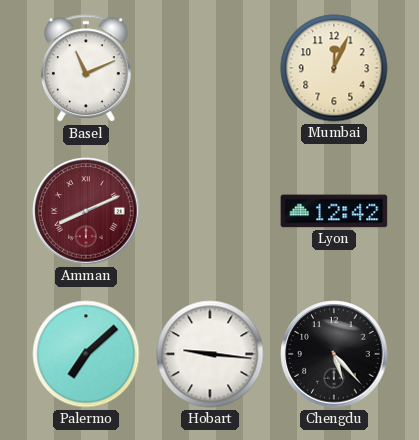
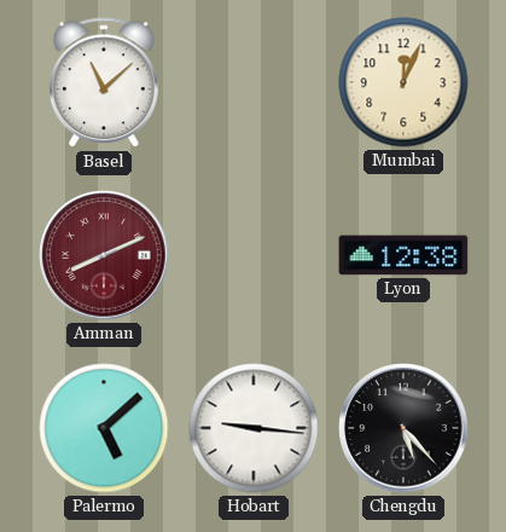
Basel: 11:11 -> 11:08
Lyon: 12:42 -> 12:38
Palermo: 7:08 -> 5:08
